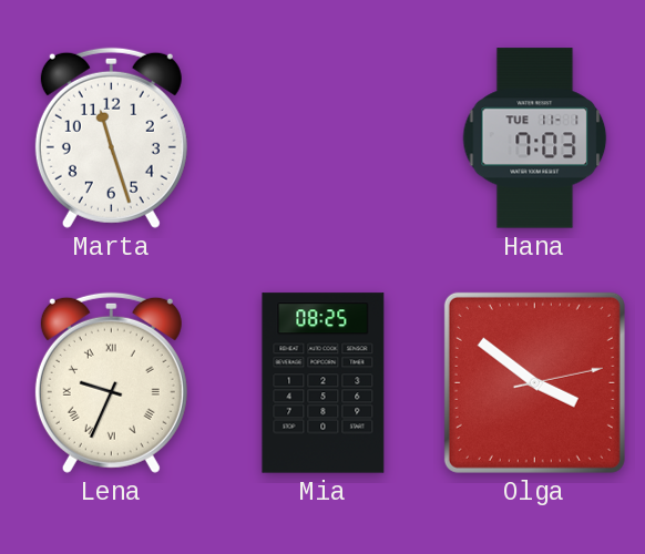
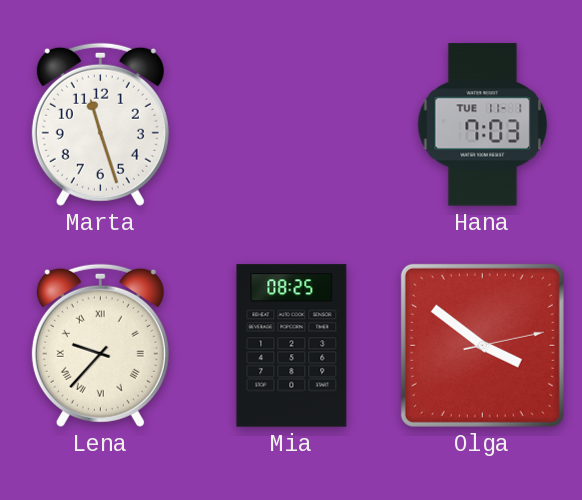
Lena: 9:34 -> 9:37
